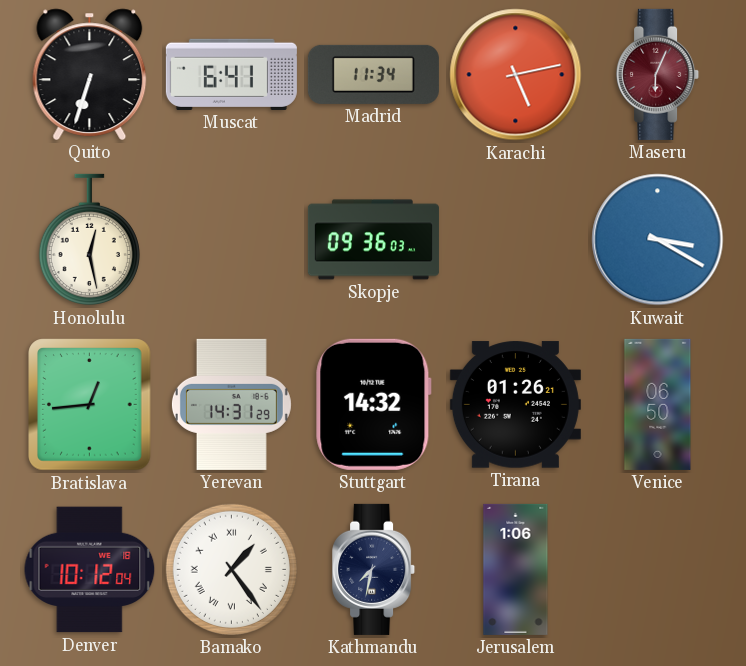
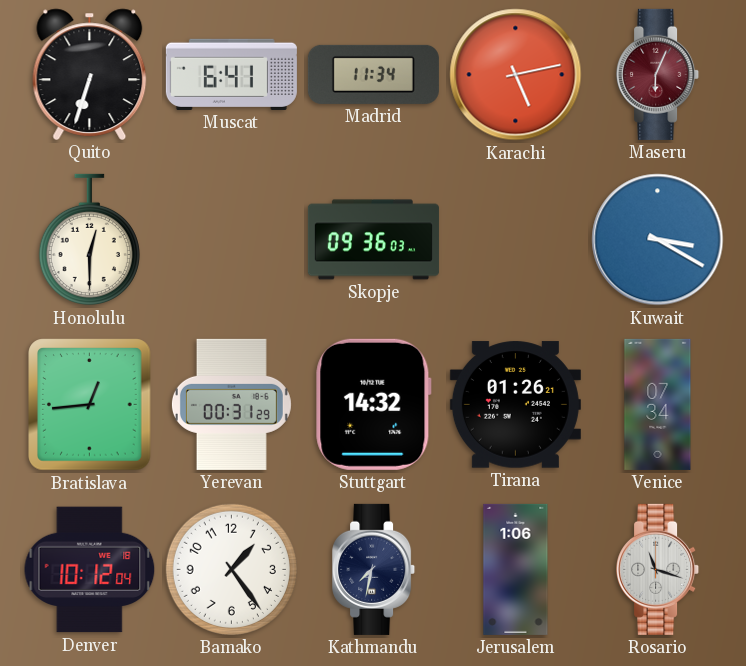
Honolulu: 12:28 -> 12:30
Yerevan: 14:31 -> 00:31
Venice: 06:50 -> 07:34
Bamako numerals: Roman -> Arabic
Rosario: none -> 11:18
